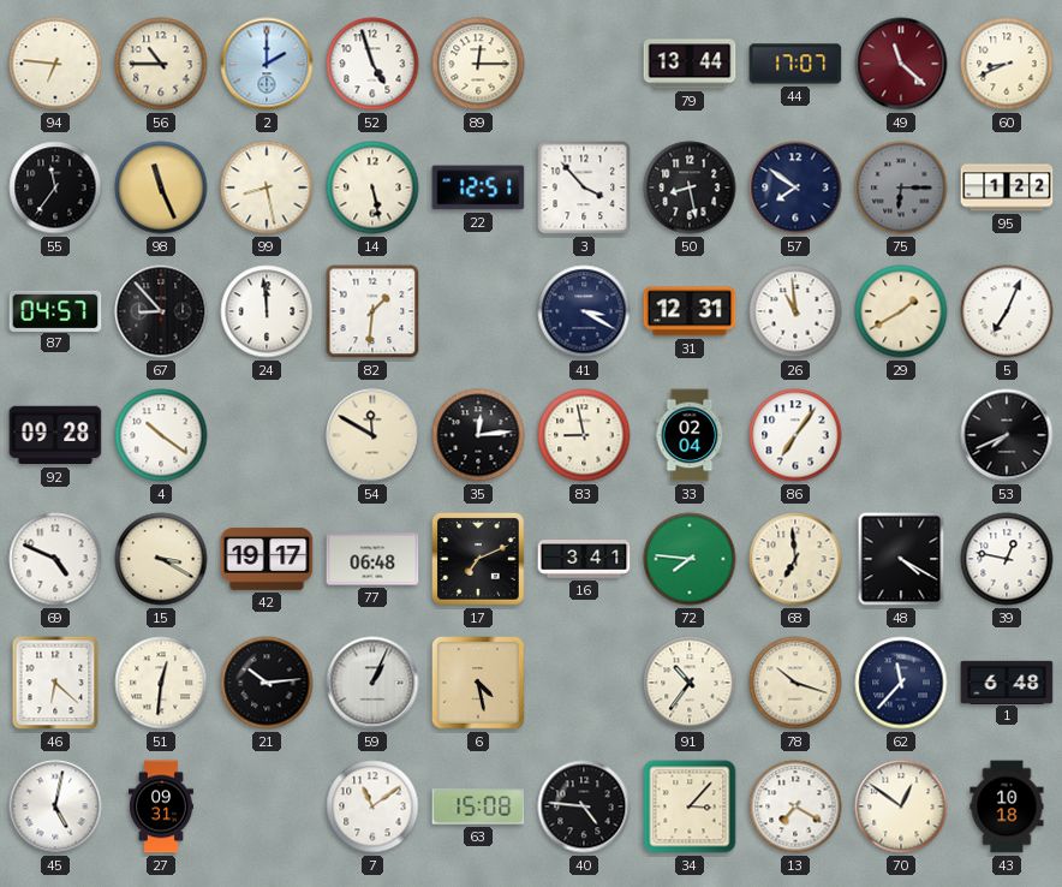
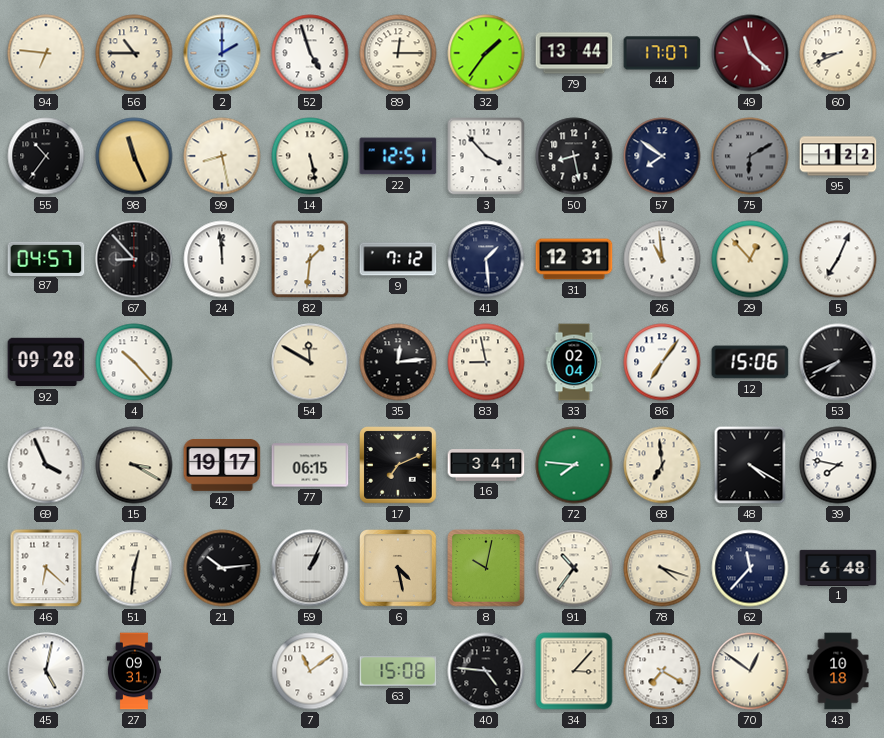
32: none -> 1:36
55: 11:36 -> 10:36
75: 6:15 -> 6:10
9: none -> 7:12
41: 3:20 -> 1:29
29: 1:40 -> 12:53
4: 10:21 -> 10:23
12: none -> 15:06
69: 4:49 -> 3:56
77: 06:48 -> 06:15
39: 12:47 -> 7:47
8: none -> 10:02
78: 10:18 -> 4:18
